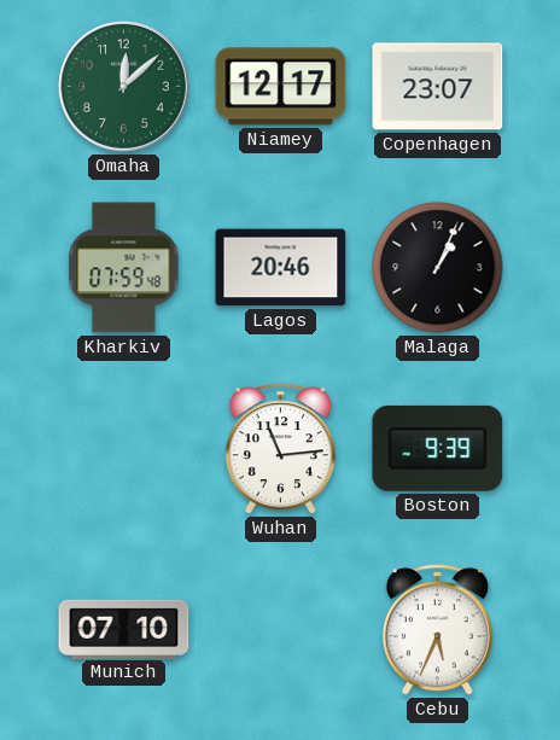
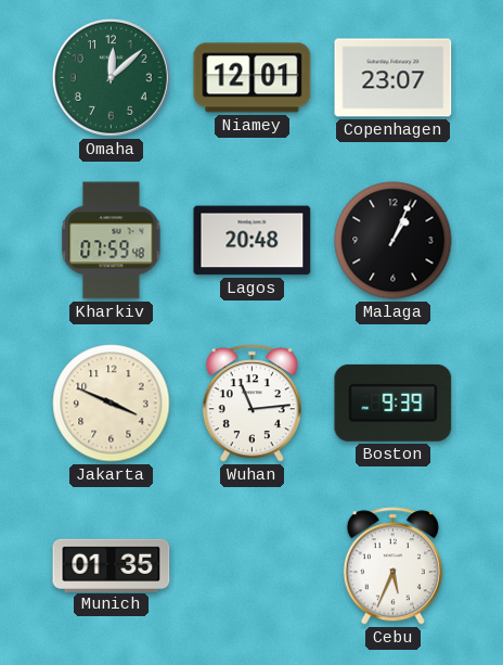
Niamey: 12:17 -> 12:01
Lagos: 20:46 -> 20:48
Jakarta: none -> 3:49
Munich: 07:10 -> 01:35
